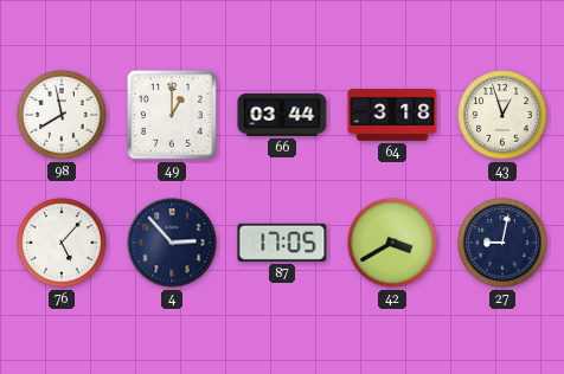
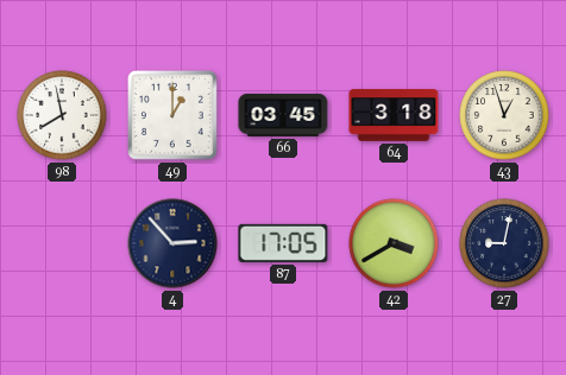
66: 03:44 -> 03:45
76: 5:07 -> none
